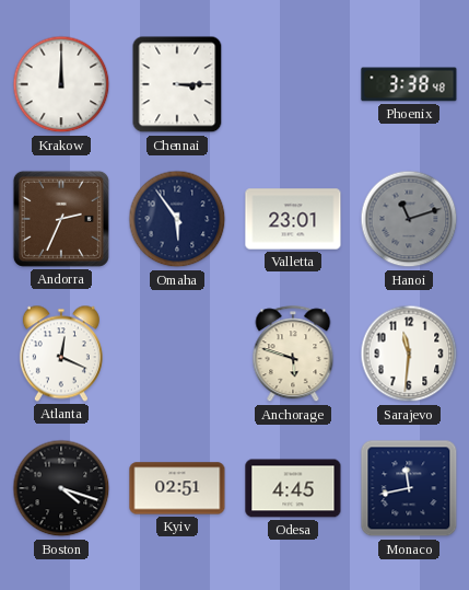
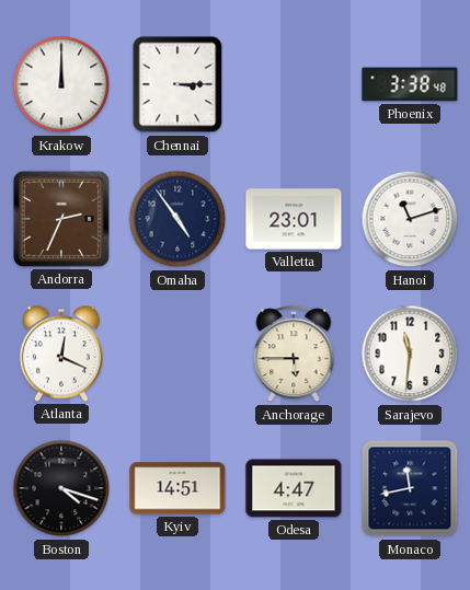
Omaha: 5:54 -> 4:54
Hanoi dial: grey -> white
Anchorage: 5:48 -> 5:45
Kyiv: 02:51 -> 14:51
Odesa: 4:45 -> 4:47
